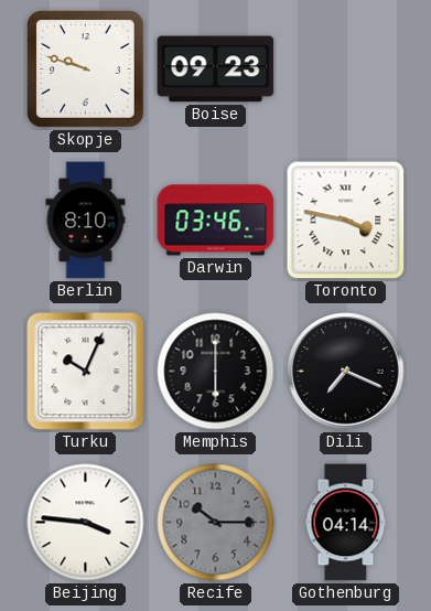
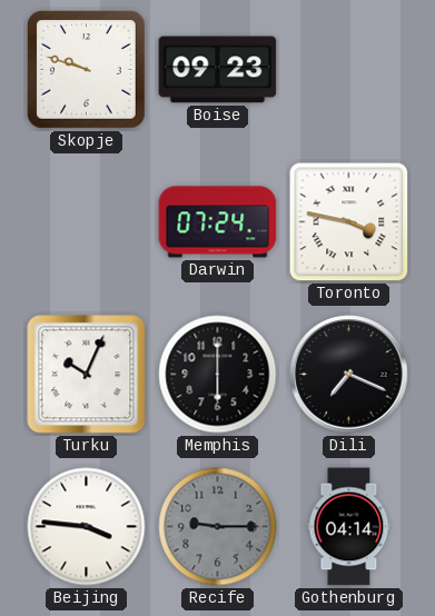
Berlin: 8:10 -> none
Darwin: 03:46 -> 07:24
Recife: 10:15 -> 9:15
